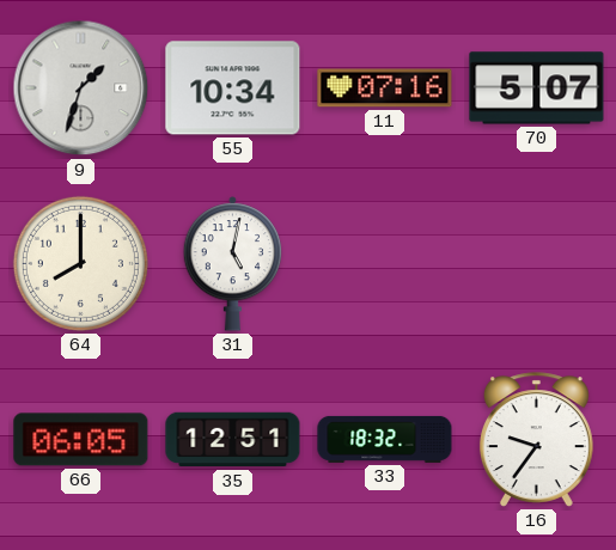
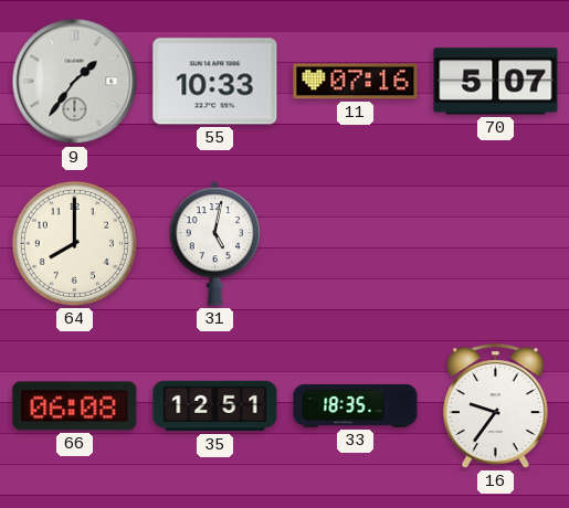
9: 1:33 -> 1:36
55: 10:34 -> 10:33
66: 06:05 -> 06:08
33: 18:32 -> 18:35
